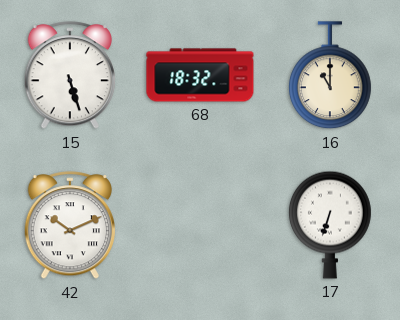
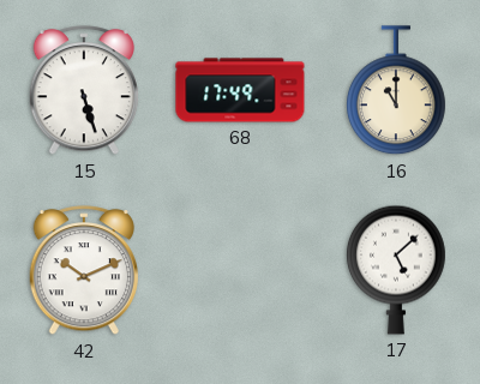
68: 18:32 -> 17:49
17: 6:33 -> 5:08
